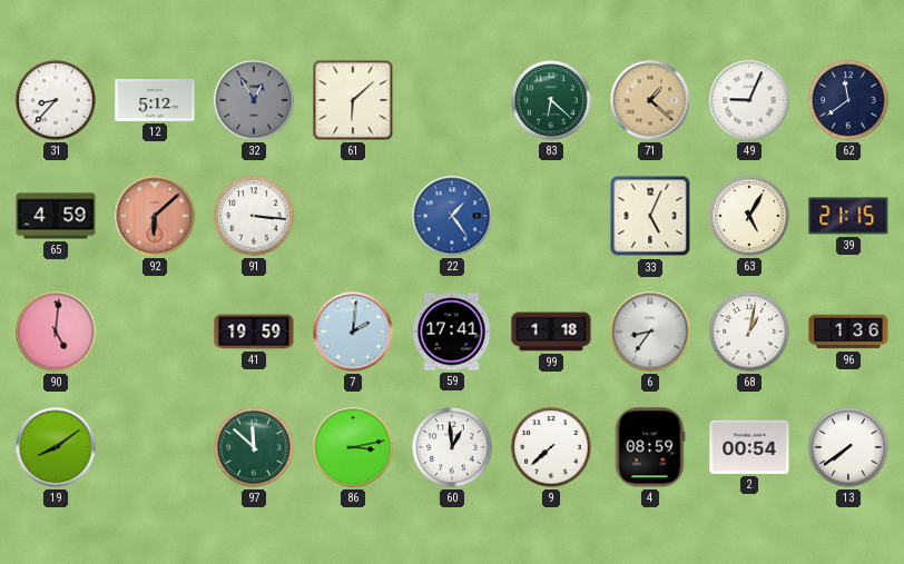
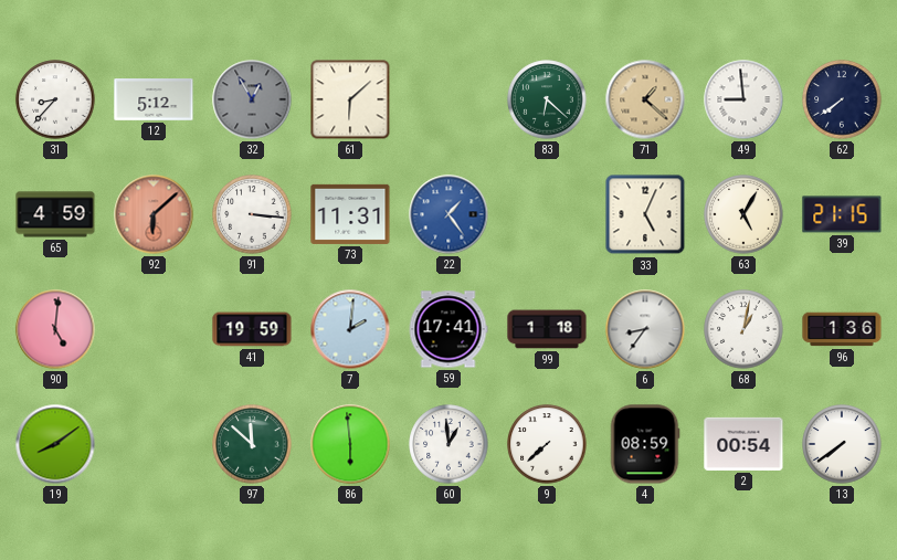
49: 9:04 -> 8:59
62: 11:39 -> 7:39
73: none -> 11:31
86: 3:13 -> 5:59
